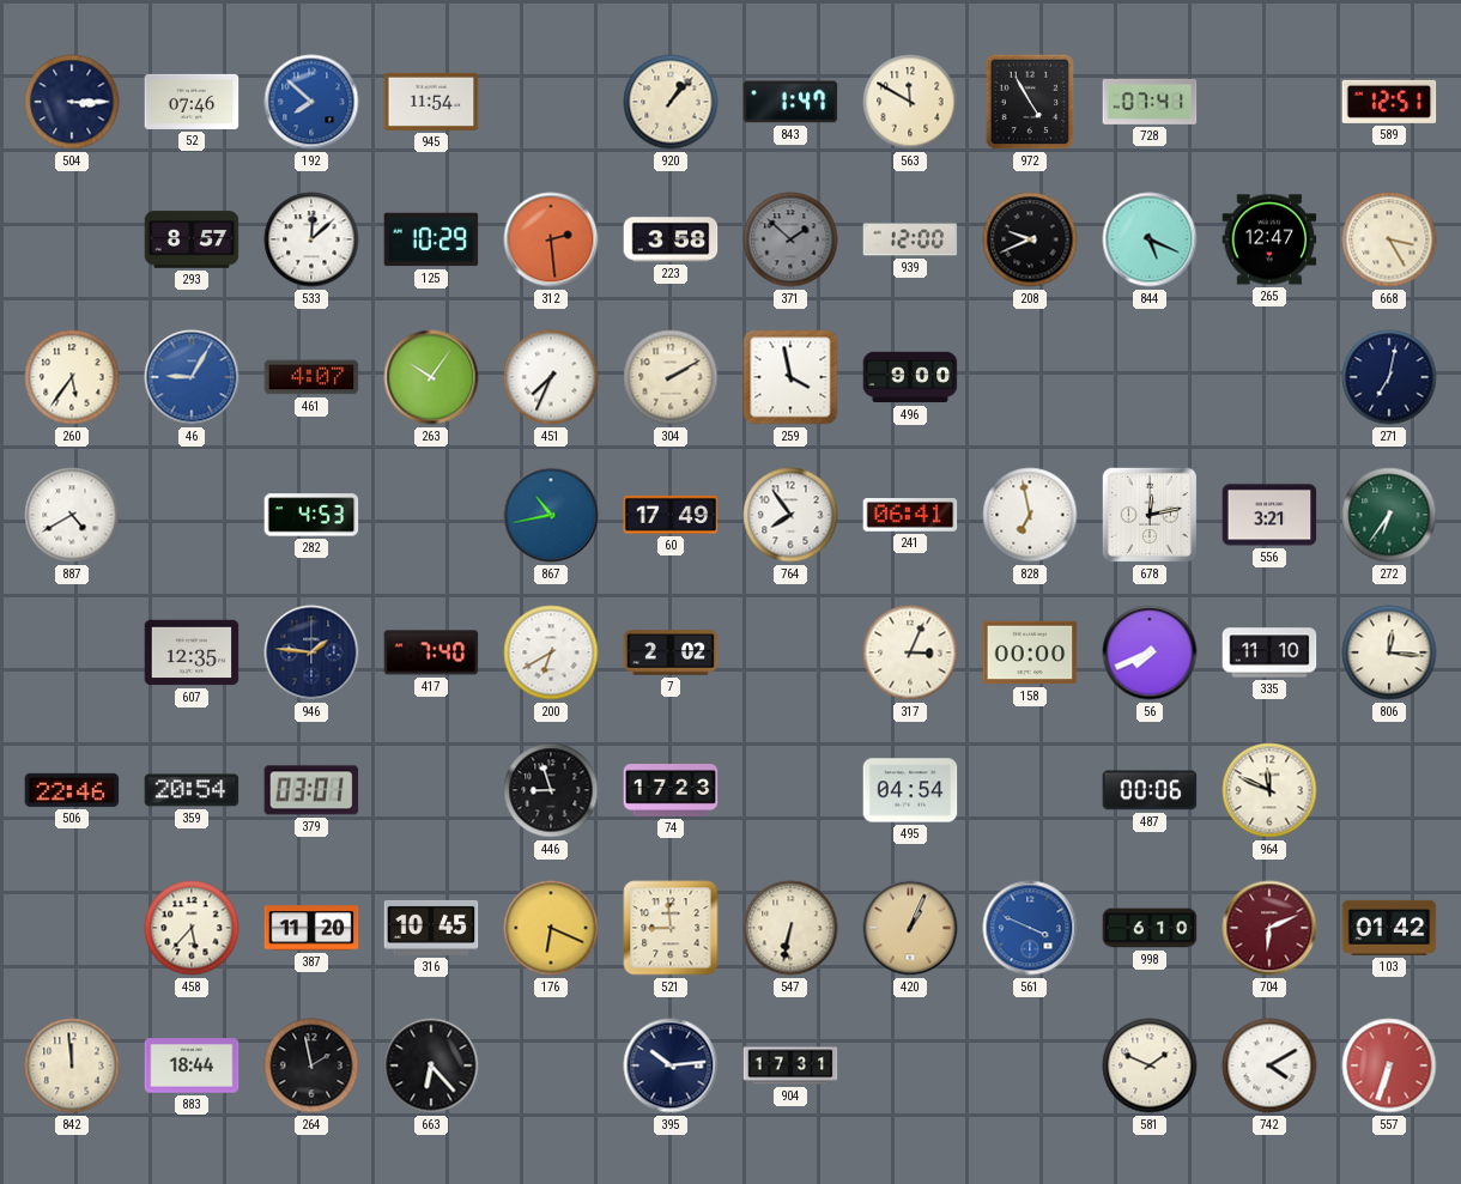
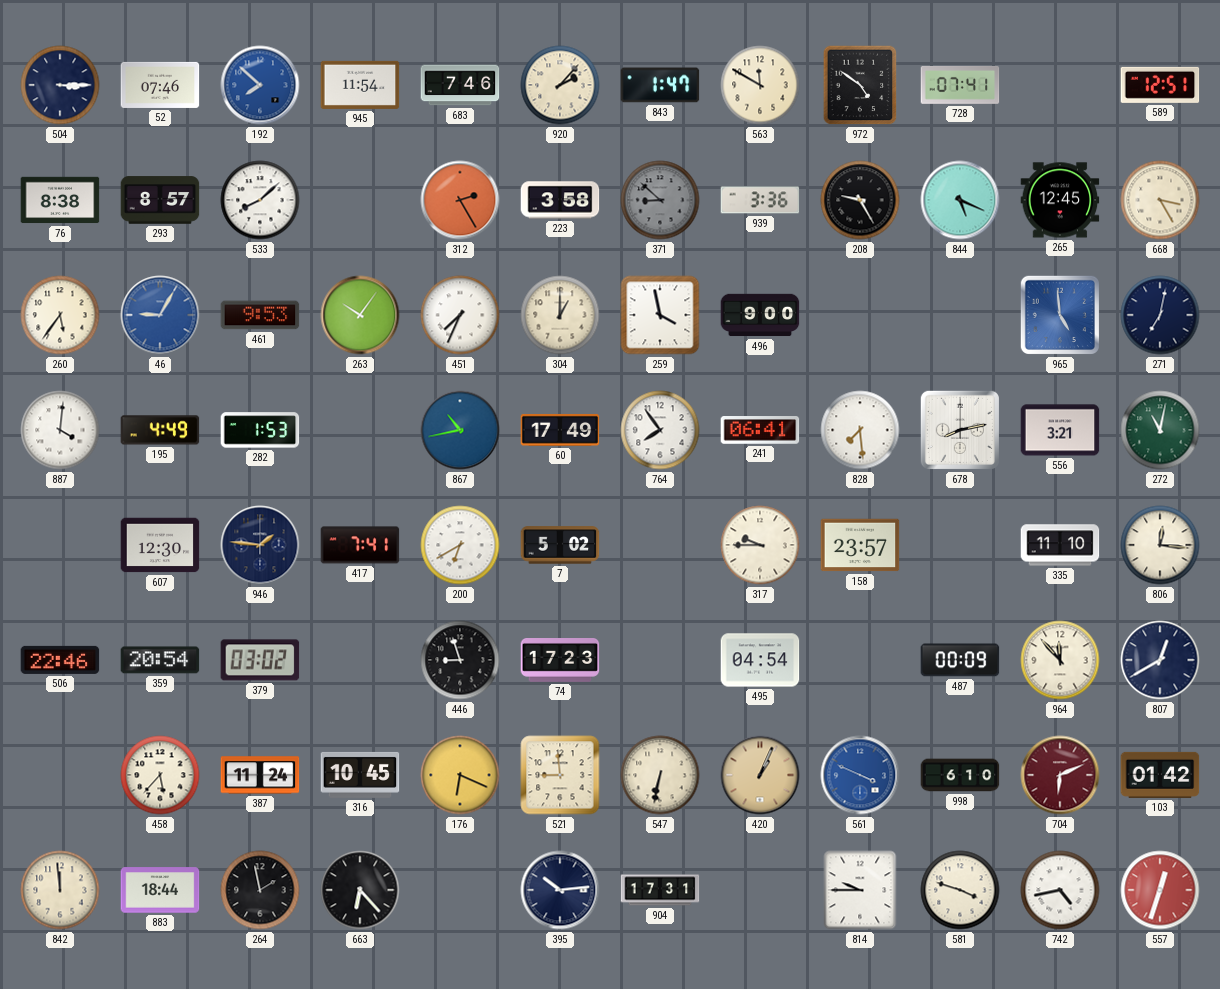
683: none -> 7:46
920: 1:07 -> 2:07
972: 4:55 -> 4:51
76: none -> 8:38
533: 12:08 -> 8:08
125: 10:29 -> none
312: 2:29 -> 2:25
371: 1:52 -> 8:52
939: 12:00 -> 3:36
208: 9:41 -> 9:25
265: 12:47 -> 12:45
461: 4:07 -> 9:53
304: 2:10 -> 1:00
965: none -> 4:59
887: 4:40 -> 4:01
195: none -> 4:49
282: 4:53 -> 1:53
828: 6:58 -> 7:29
678: 12:13 -> 8:13
272: 6:36 -> 11:02
607: 12:35 -> 12:30
417: 7:40 -> 7:41
7: 2:02 -> 5:02
317: 3:04 -> 9:45
158: 00:00 -> 23:57
56: 7:41 -> none
379: 03:01 -> 03:02
487: 00:06 -> 00:09
964: 11:49 -> 11:53
807: none -> 12:40
387: 11:20 -> 11:24
814: none -> 9:45
581: 1:49 -> 3:48
742: 4:10 -> 4:43
557: 6:33 -> 12:33
